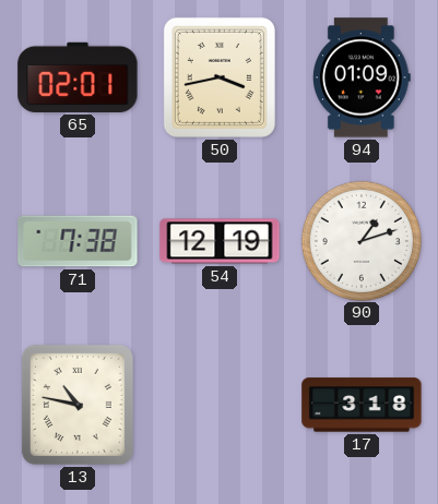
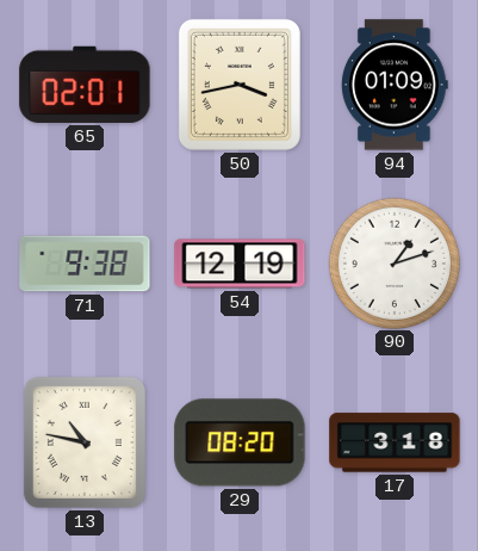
71: 7:38 -> 9:38
29: none -> 08:20
